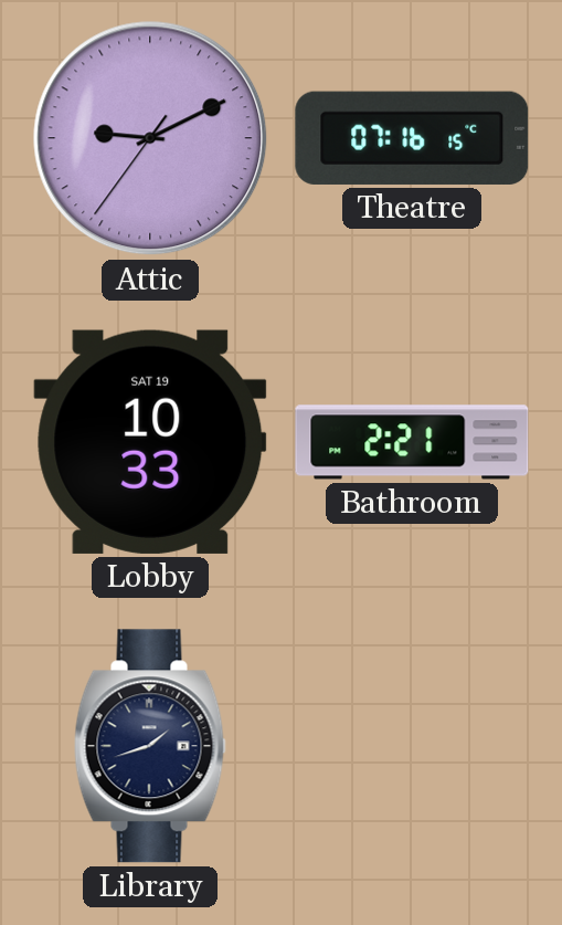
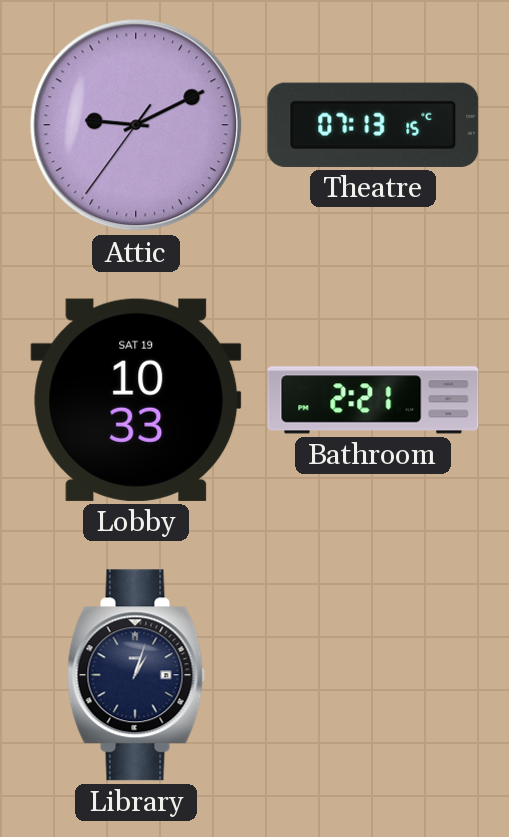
Theatre: 07:16 -> 07:13
Library: 1:42 -> 1:03
